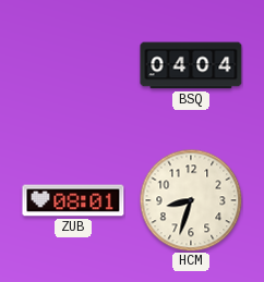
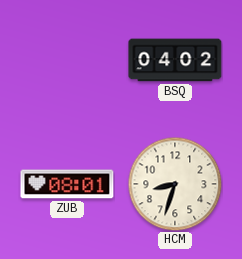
BSQ: 04:04 -> 04:02
